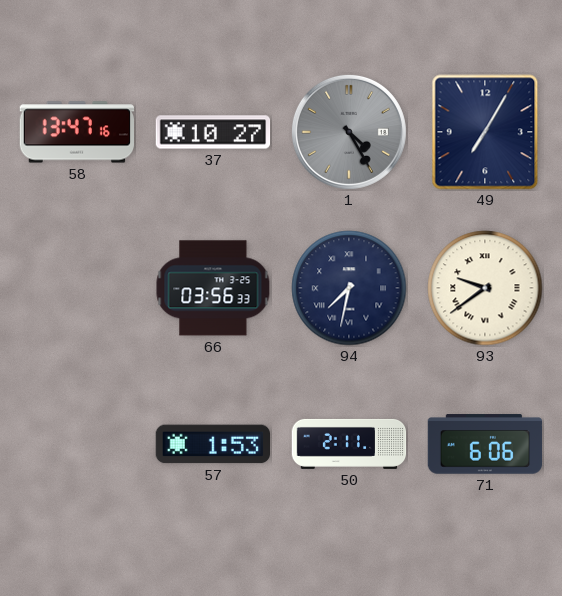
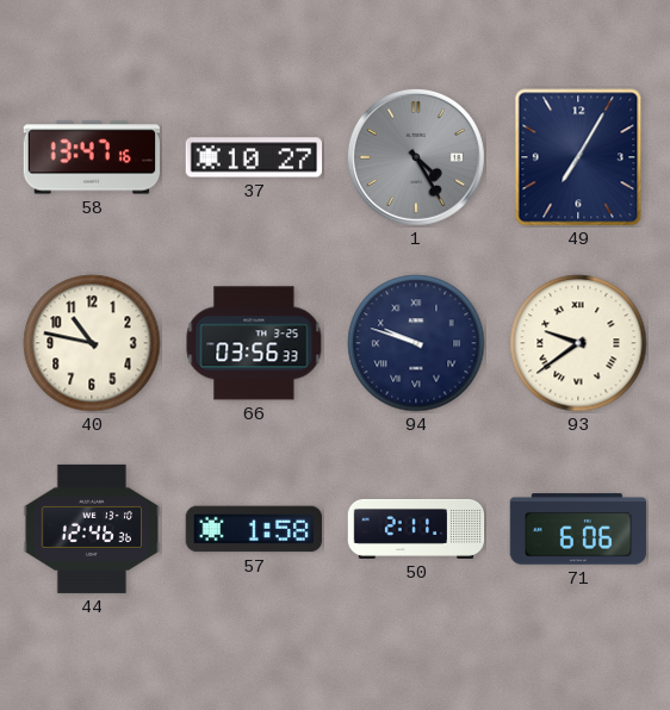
40: none -> 10:47
94: 7:32 -> 9:48
44: none -> 12:46
57: 1:53 -> 1:58
